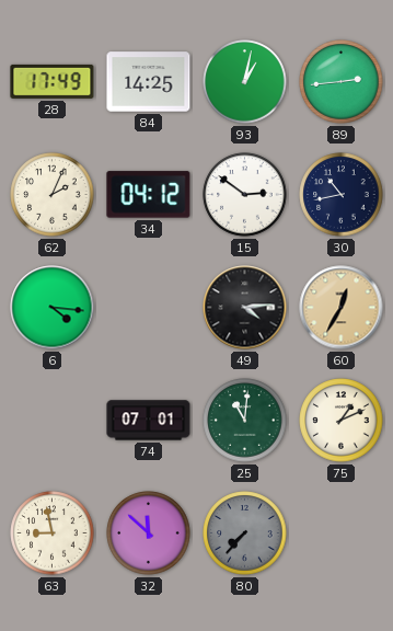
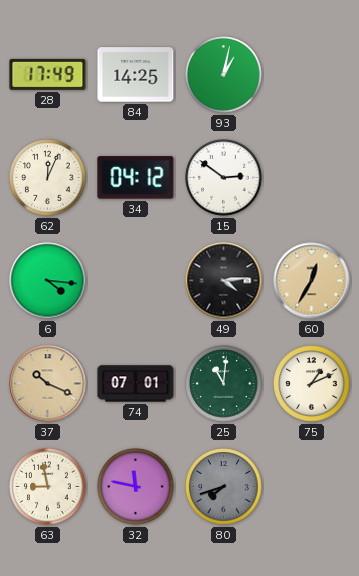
89: 2:44 -> none
62: 2:04 -> 12:04
30: 10:43 -> none
37: none -> 10:19
32: 11:52 -> 11:47
80: 7:37 -> 7:42
